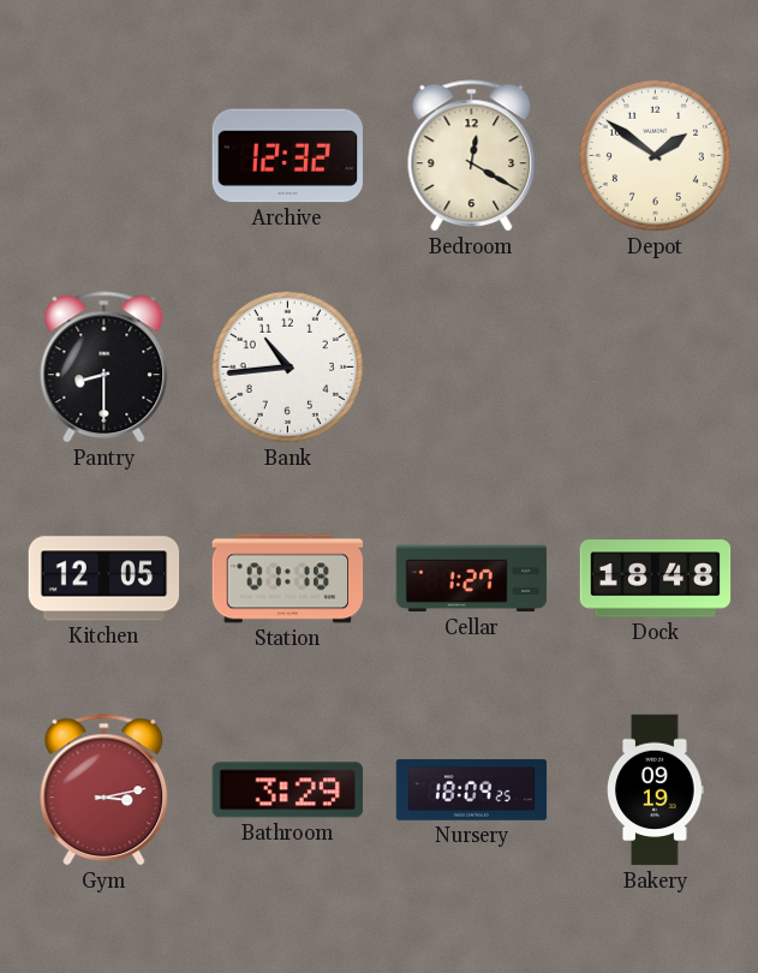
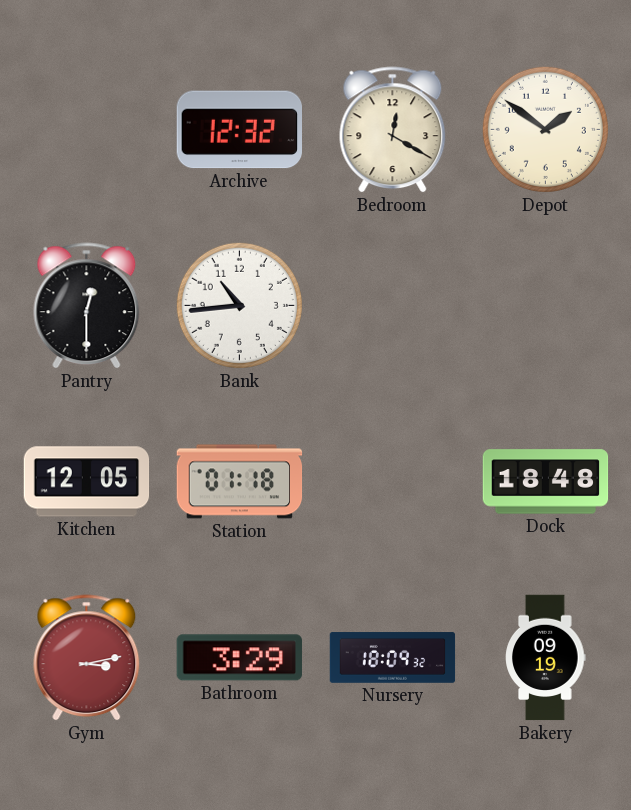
Pantry: 8:30 -> 12:30
Cellar: 1:27 -> none
Nursery: 18:09:25 -> 18:09:32
